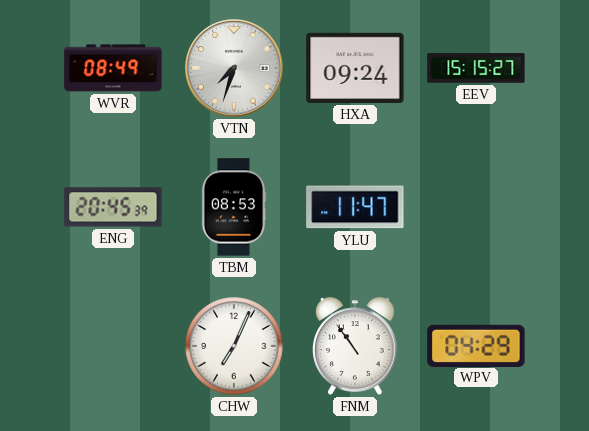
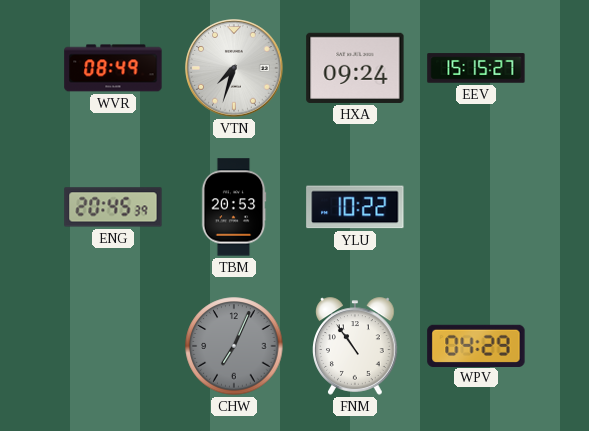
TBM: 08:53 -> 20:53
YLU: 11:47 -> 10:22
CHW dial: white -> grey
